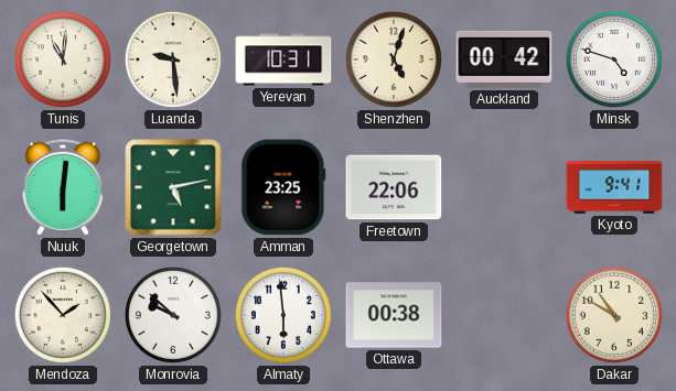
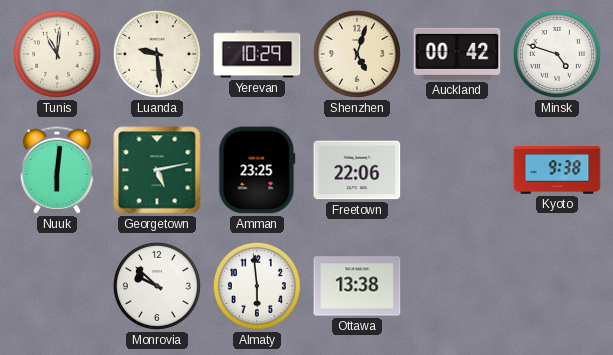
Yerevan: 10:31 -> 10:29
Kyoto: 9:41 -> 9:38
Mendoza: 1:53 -> none
Ottawa: 00:38 -> 13:38
Dakar: 10:50 -> none
